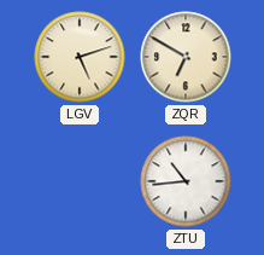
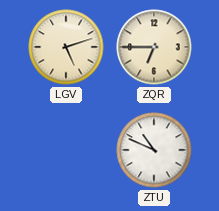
ZQR: 6:50 -> 6:45
ZTU: 10:44 -> 10:49
